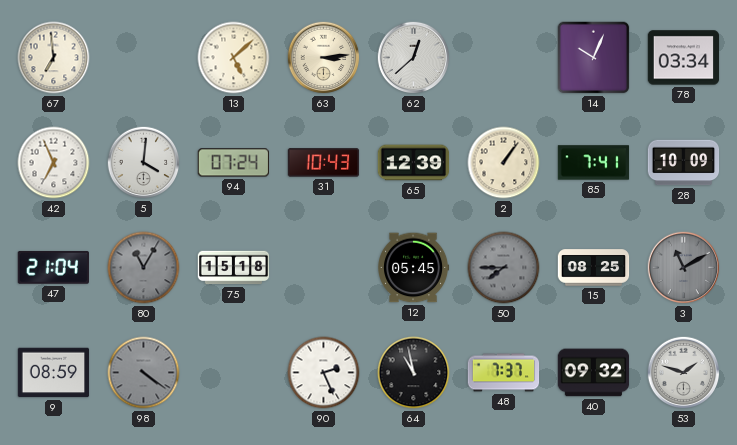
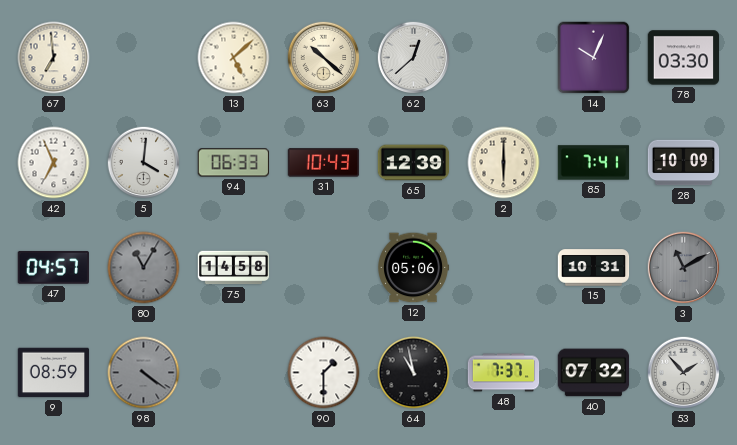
63: 3:14 -> 10:22
78: 03:34 -> 03:30
94: 07:24 -> 06:33
2: 1:06 -> 6:00
47: 21:04 -> 04:57
75: 15:18 -> 14:58
12: 05:45 -> 05:06
50: 7:45 -> none
15: 08:25 -> 10:31
90: 2:26 -> 1:30
40: 09:32 -> 07:32
53: 1:48 -> 1:53
